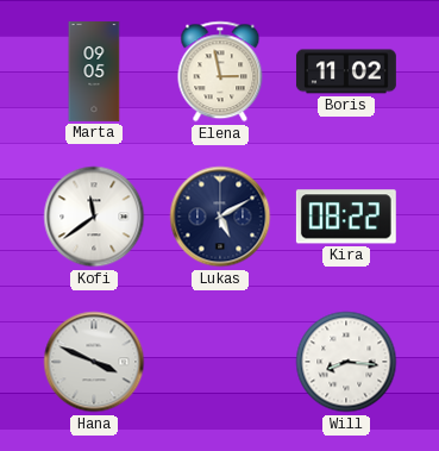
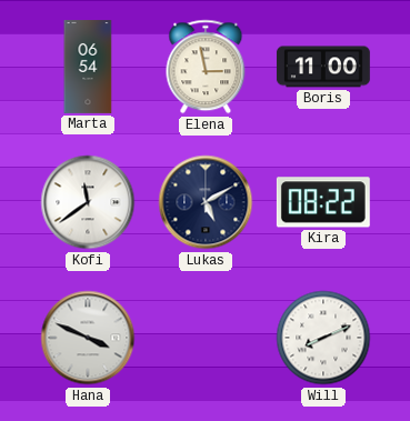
Marta: 09:05 -> 06:54
Boris: 11:02 -> 11:00
Will: 8:16 -> 8:11
